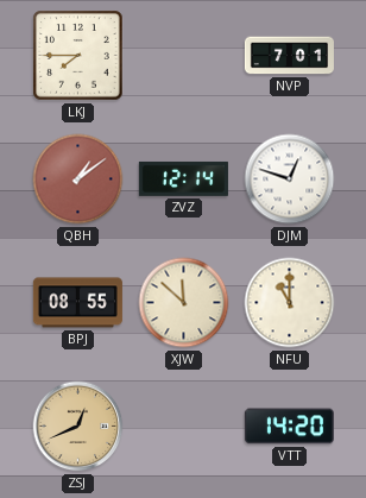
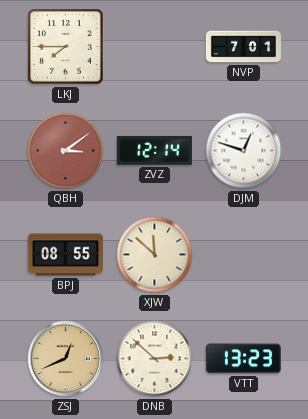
QBH: 1:09 -> 3:09
NFU: 11:00 -> none
DNB: none -> 2:52
VTT: 14:20 -> 13:23
